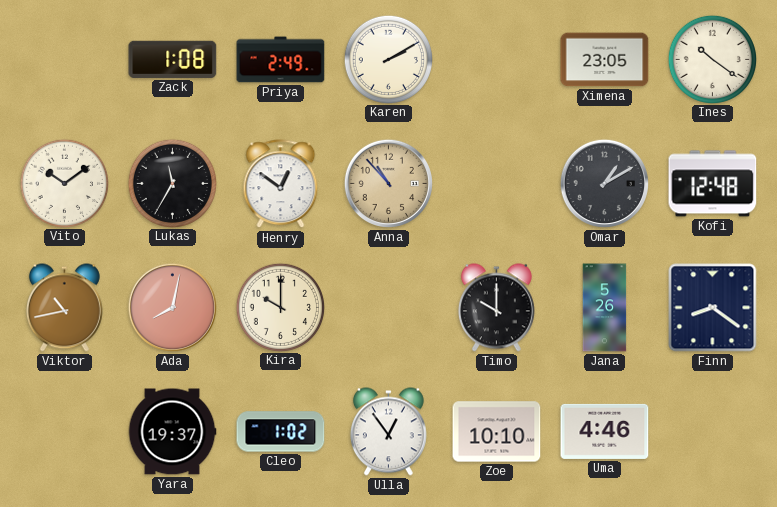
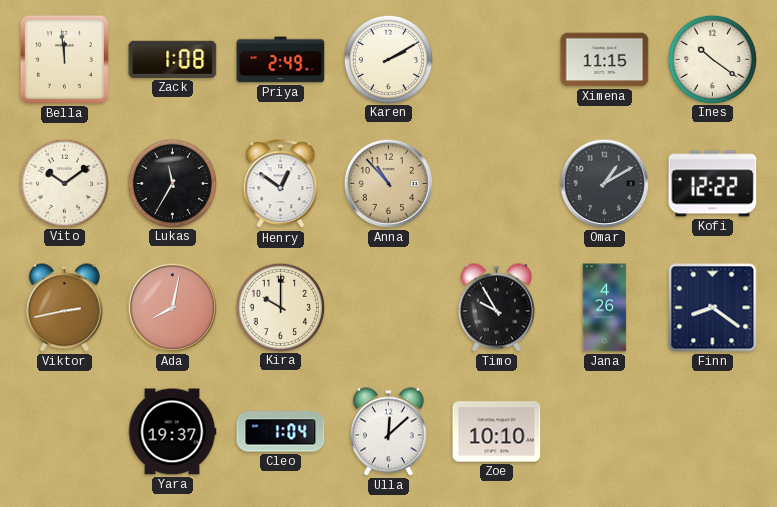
Bella: none -> 11:59
Ximena: 23:05 -> 11:15
Kofi: 12:48 -> 12:22
Viktor: 10:43 -> 2:43
Timo: 10:00 -> 9:55
Jana: 5:26 -> 4:26
Cleo: 1:02 -> 1:04
Ulla: 12:54 -> 12:08
Uma: 4:46 -> none
